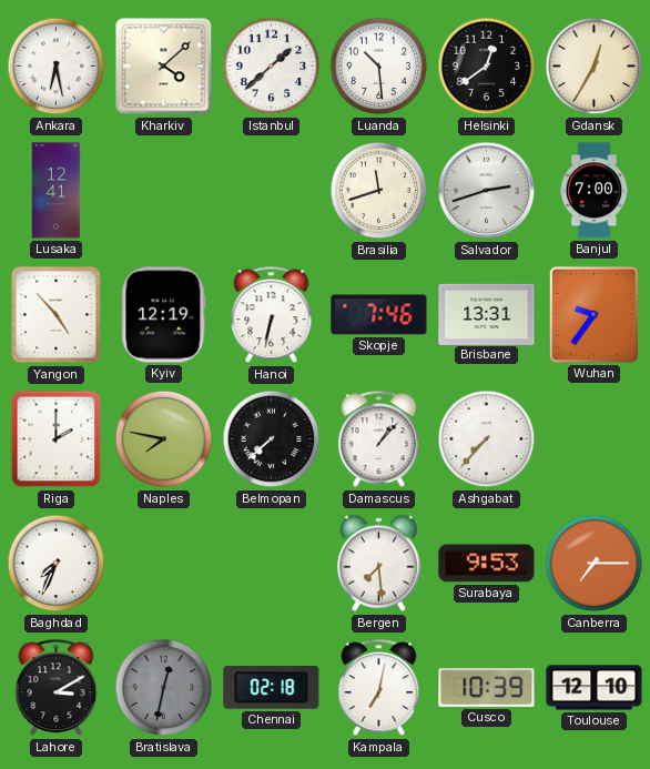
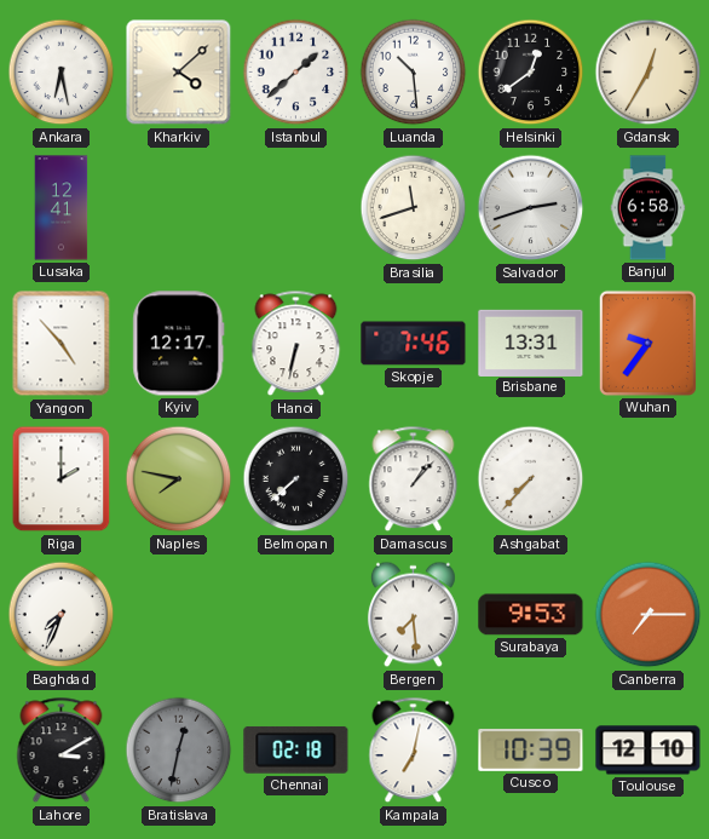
Banjul: 7:00 -> 6:58
Kyiv: 12:19 -> 12:17
